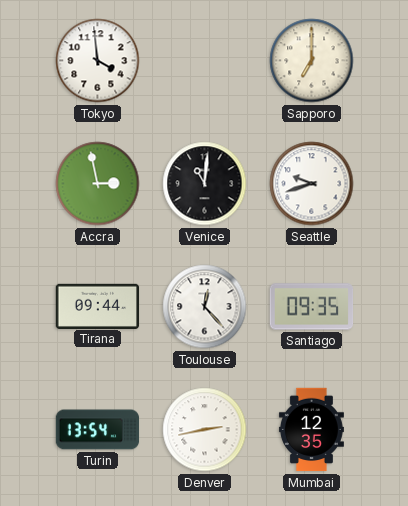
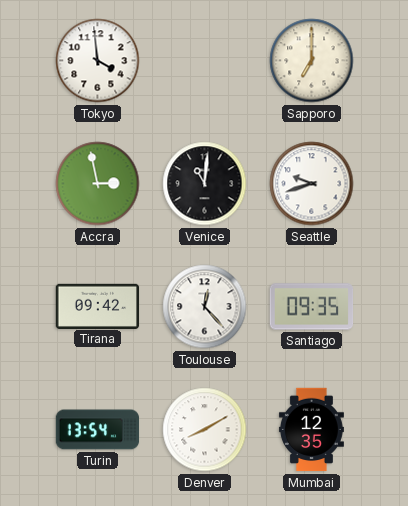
Tirana: 09:44 -> 09:42
Denver: 2:43 -> 8:10
